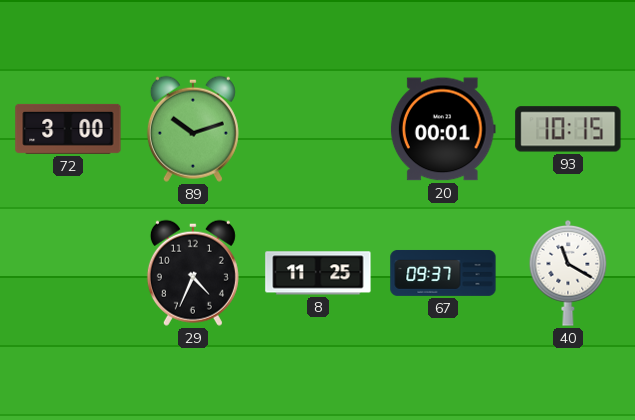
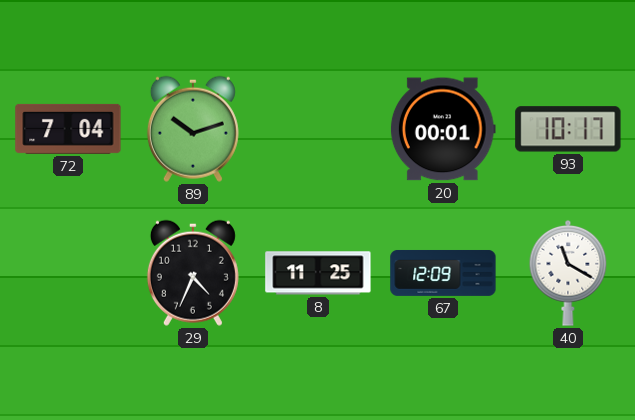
72: 3:00 -> 7:04
93: 10:15 -> 10:17
67: 09:37 -> 12:09
